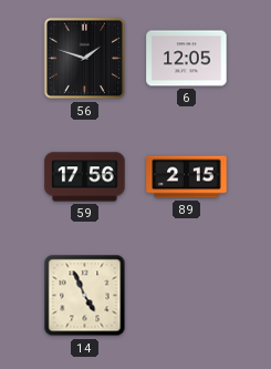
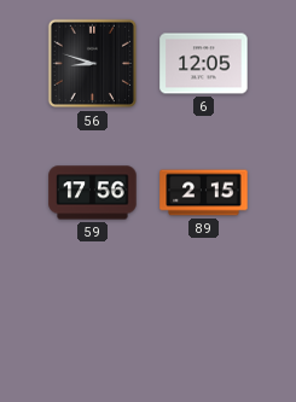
56: 1:48 -> 8:48
14: 4:56 -> none
